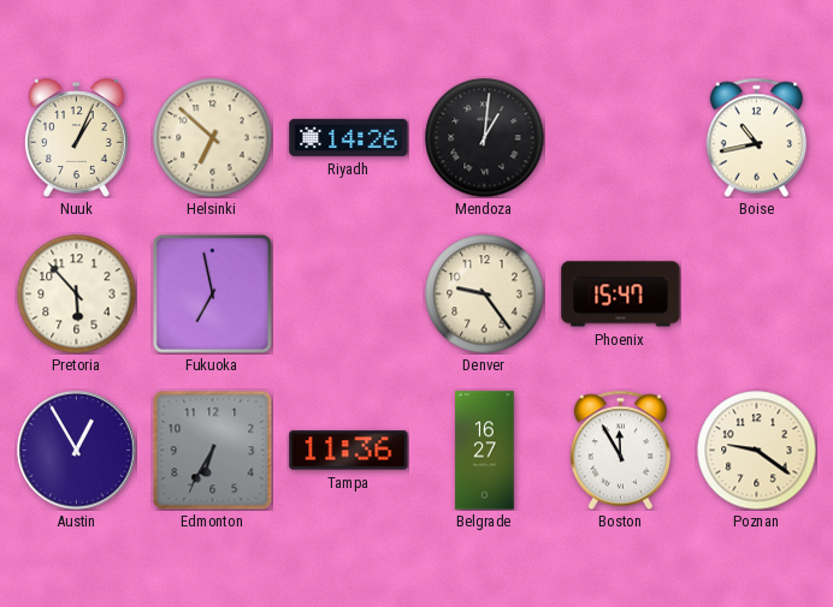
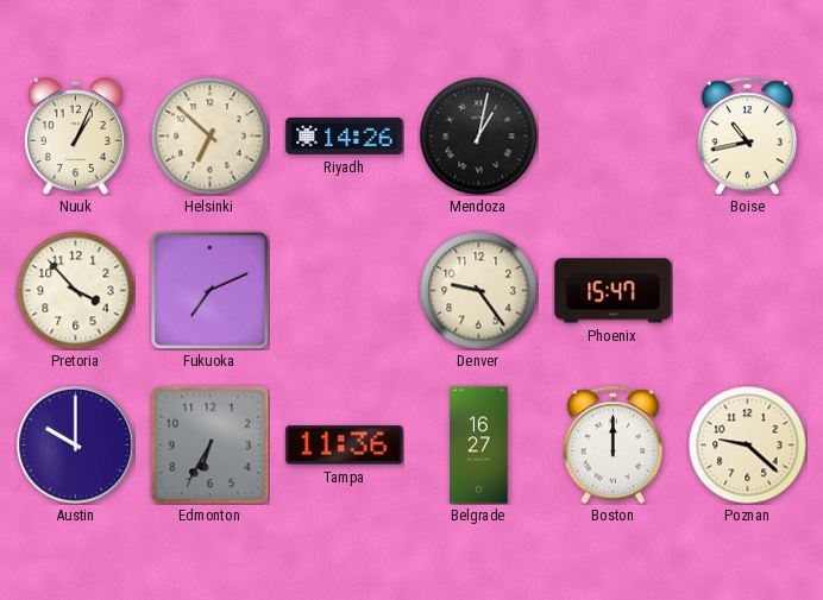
Mendoza: 1:01 -> 1:02
Pretoria: 5:53 -> 3:53
Fukuoka: 6:58 -> 7:11
Austin: 12:55 -> 10:00
Boston: 11:55 -> 12:00
Poznan: 9:21 -> 9:22
